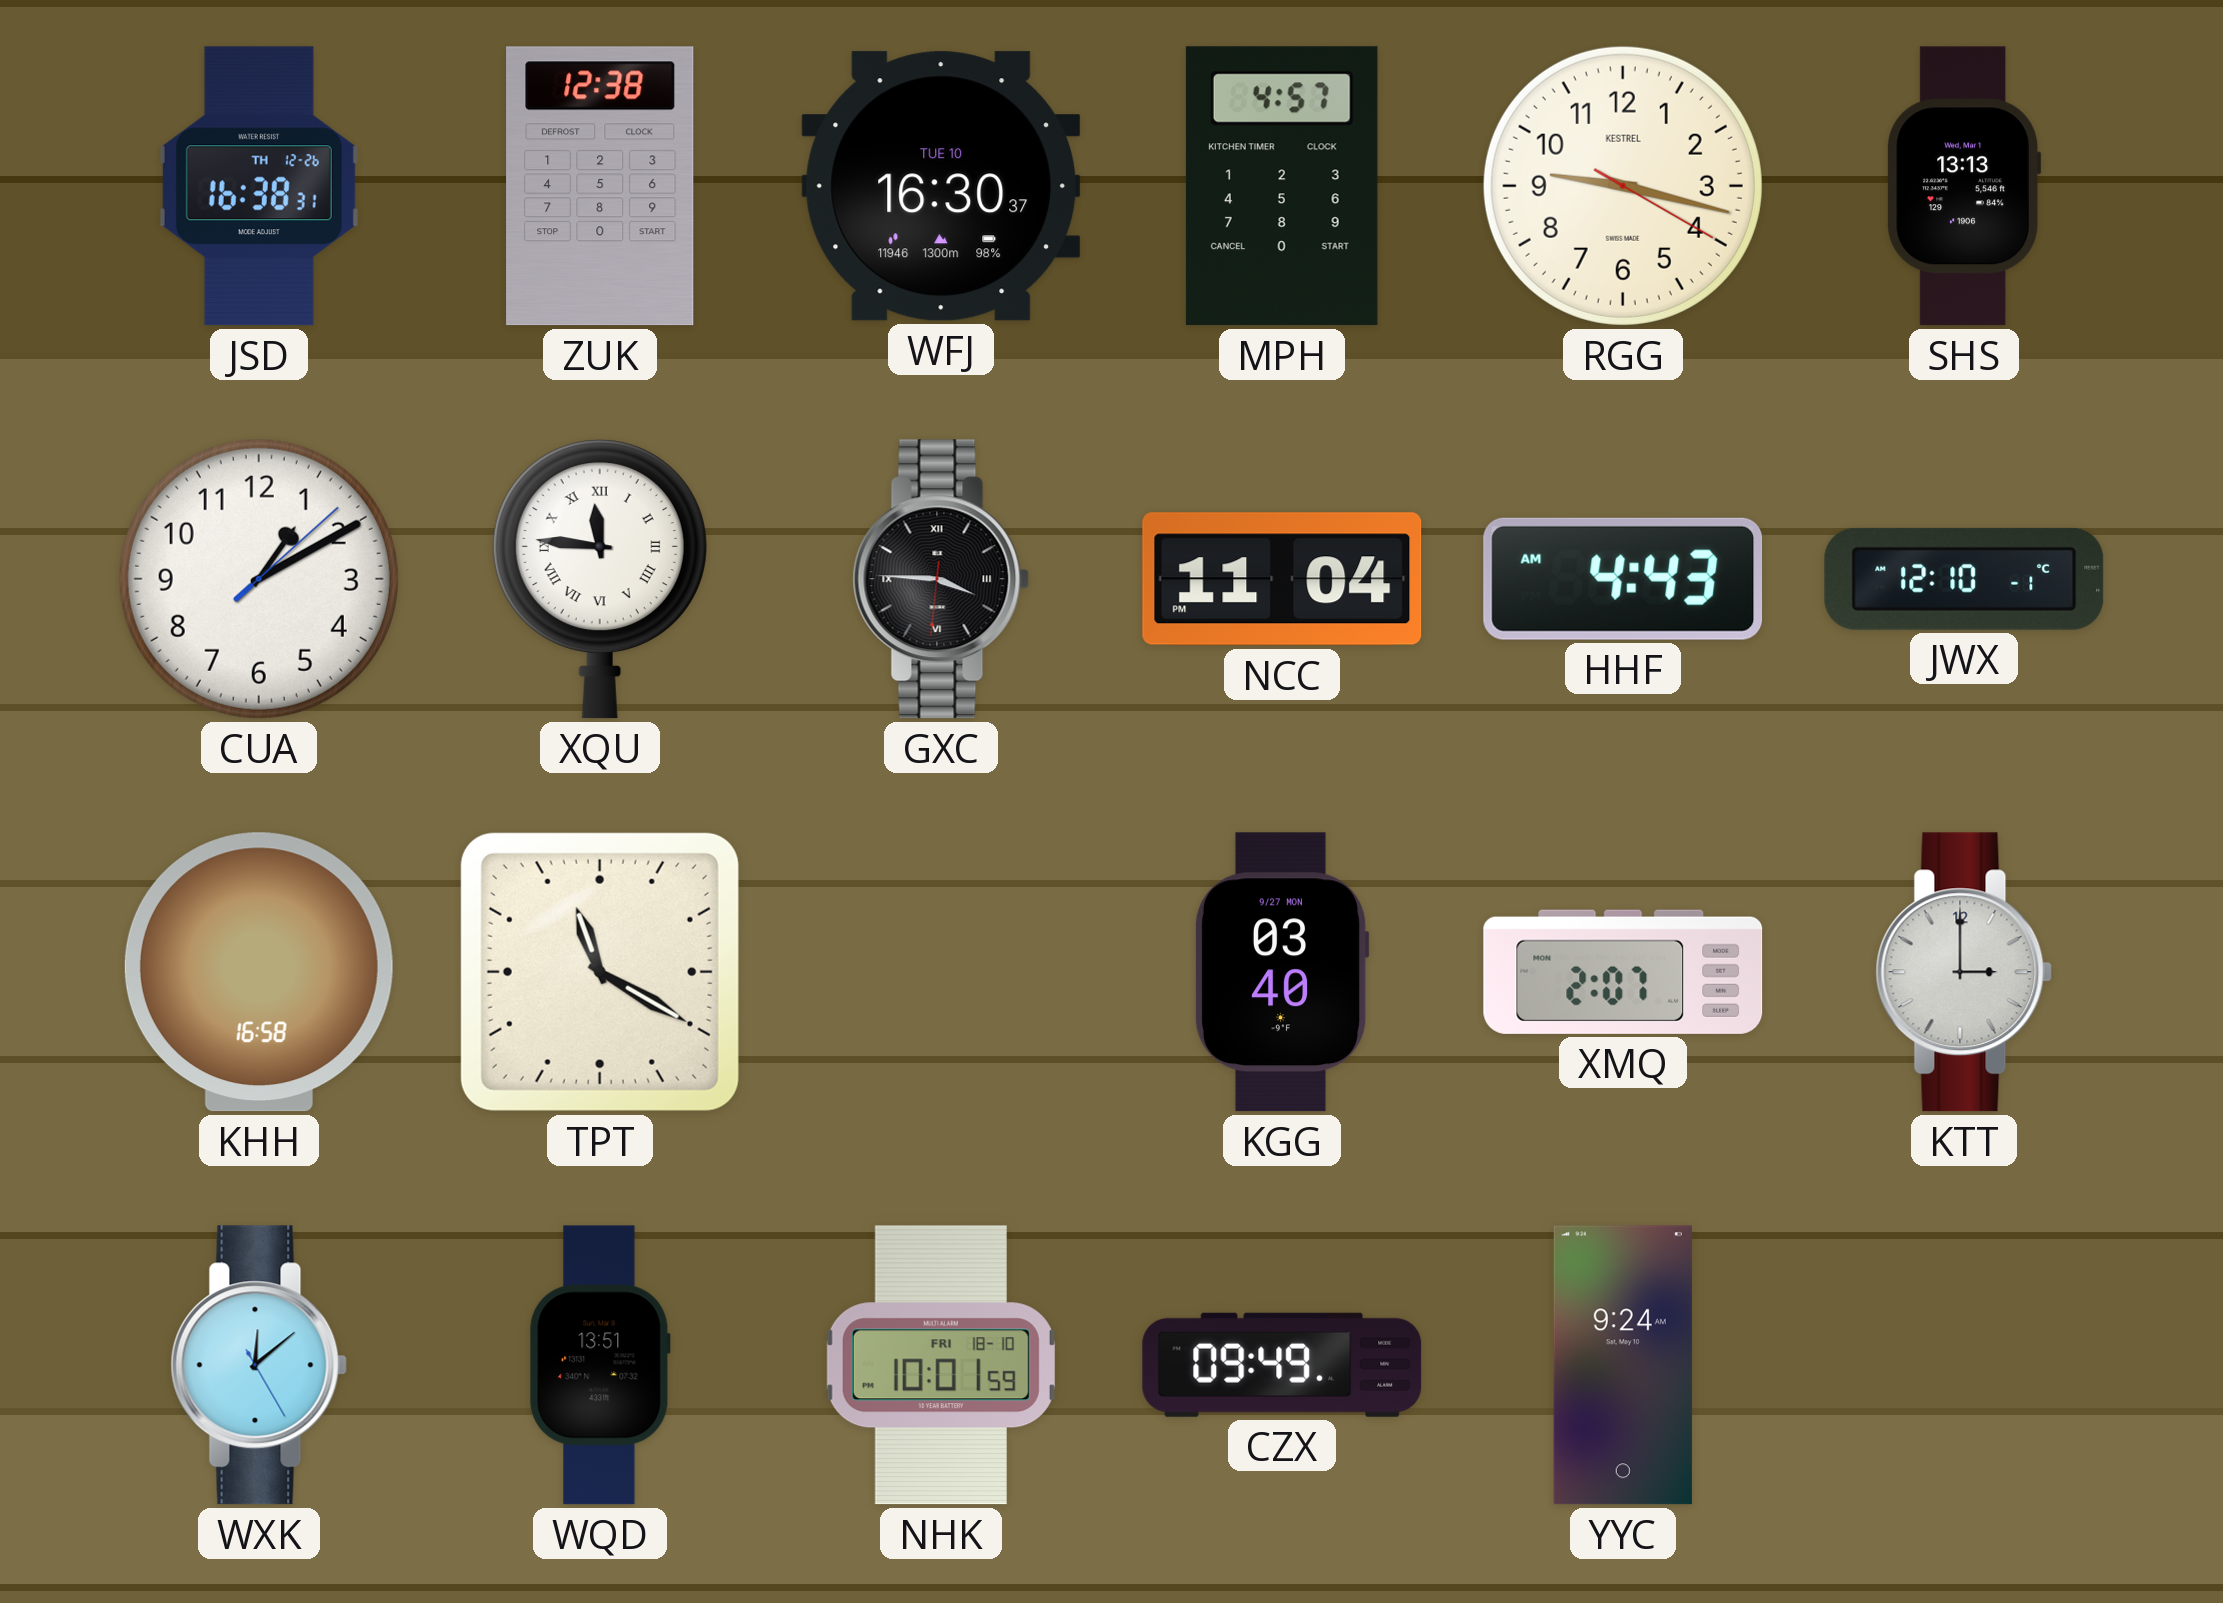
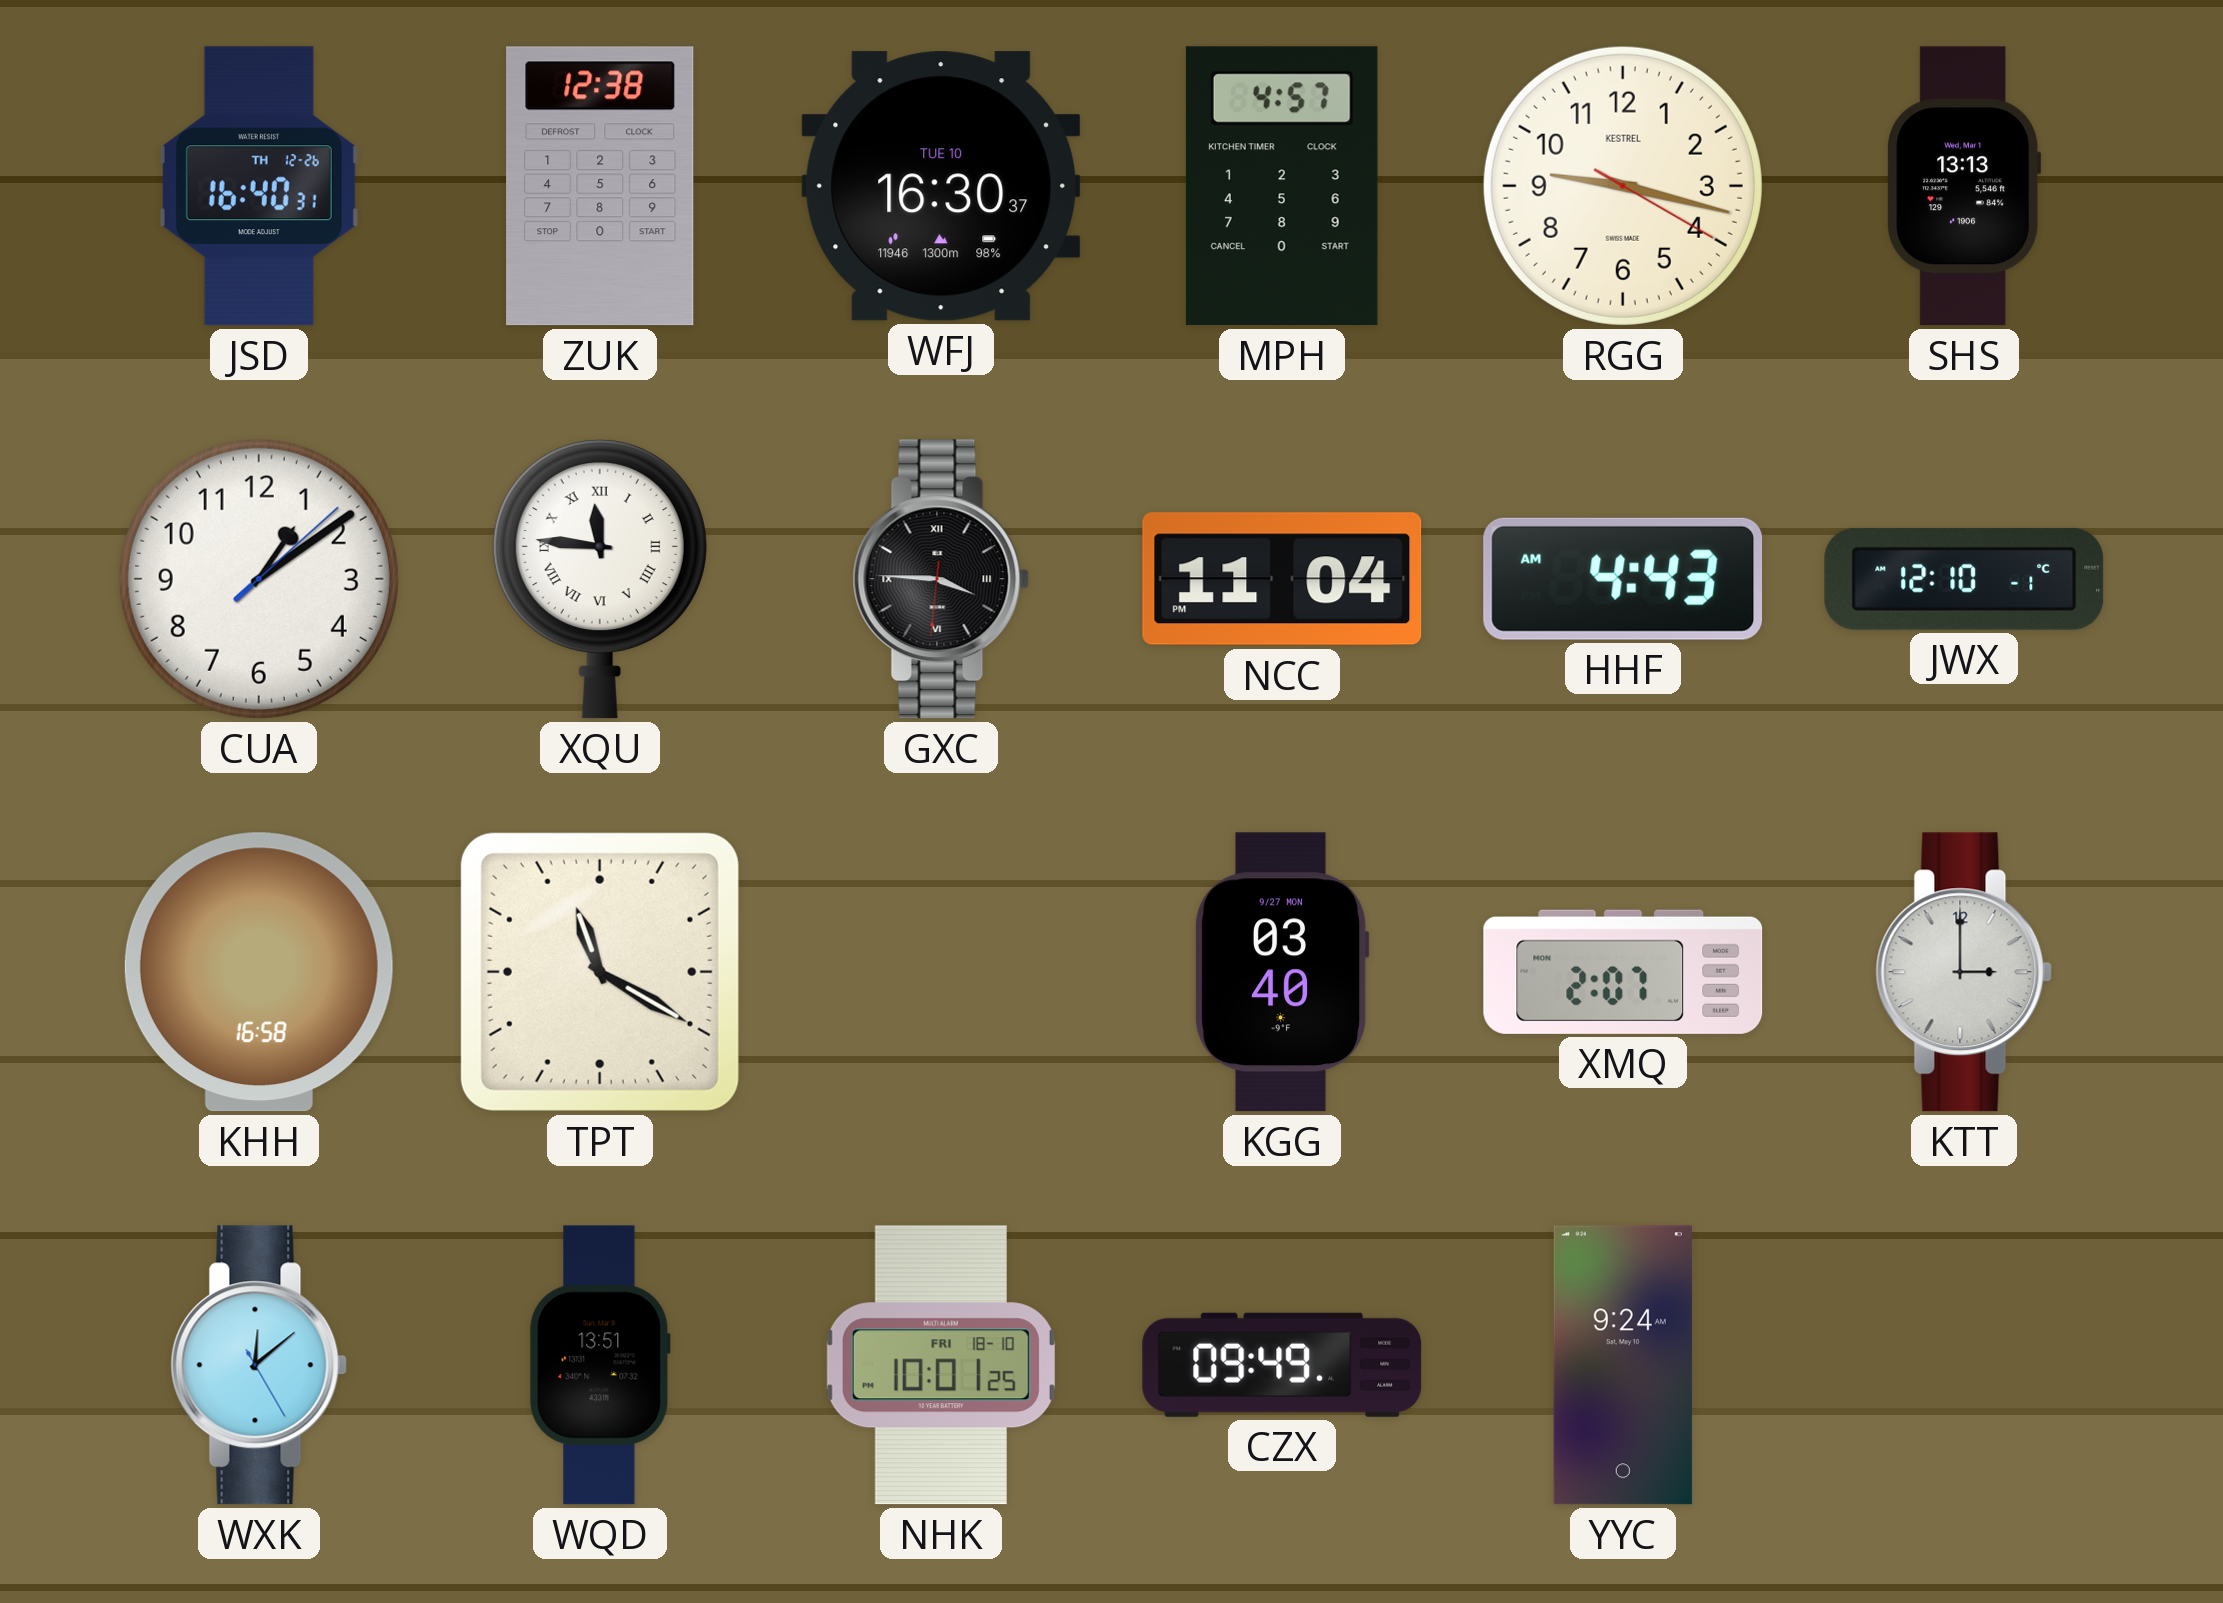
JSD: 16:38 -> 16:40
CUA: 1:10 -> 1:09
NHK: 10:01:59 -> 10:01:25
